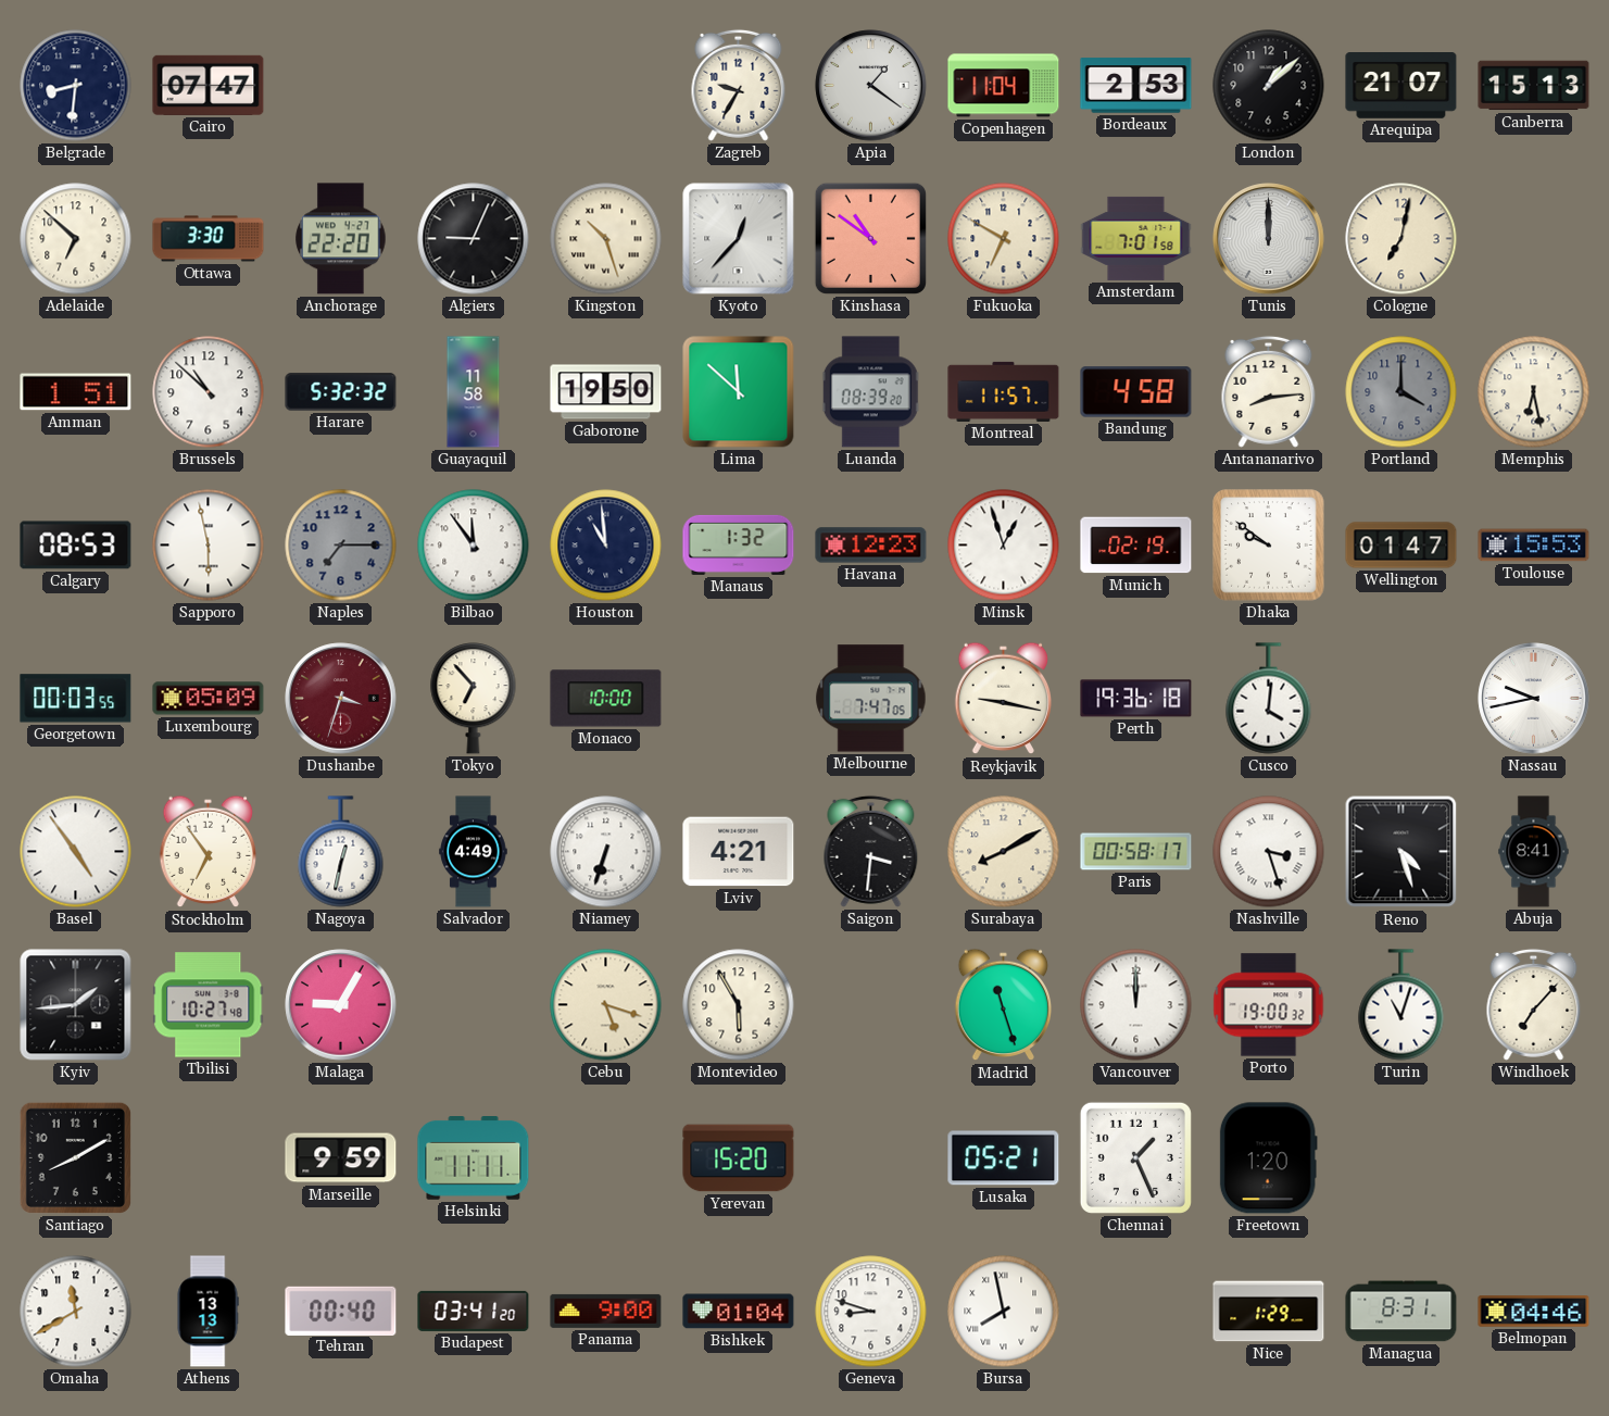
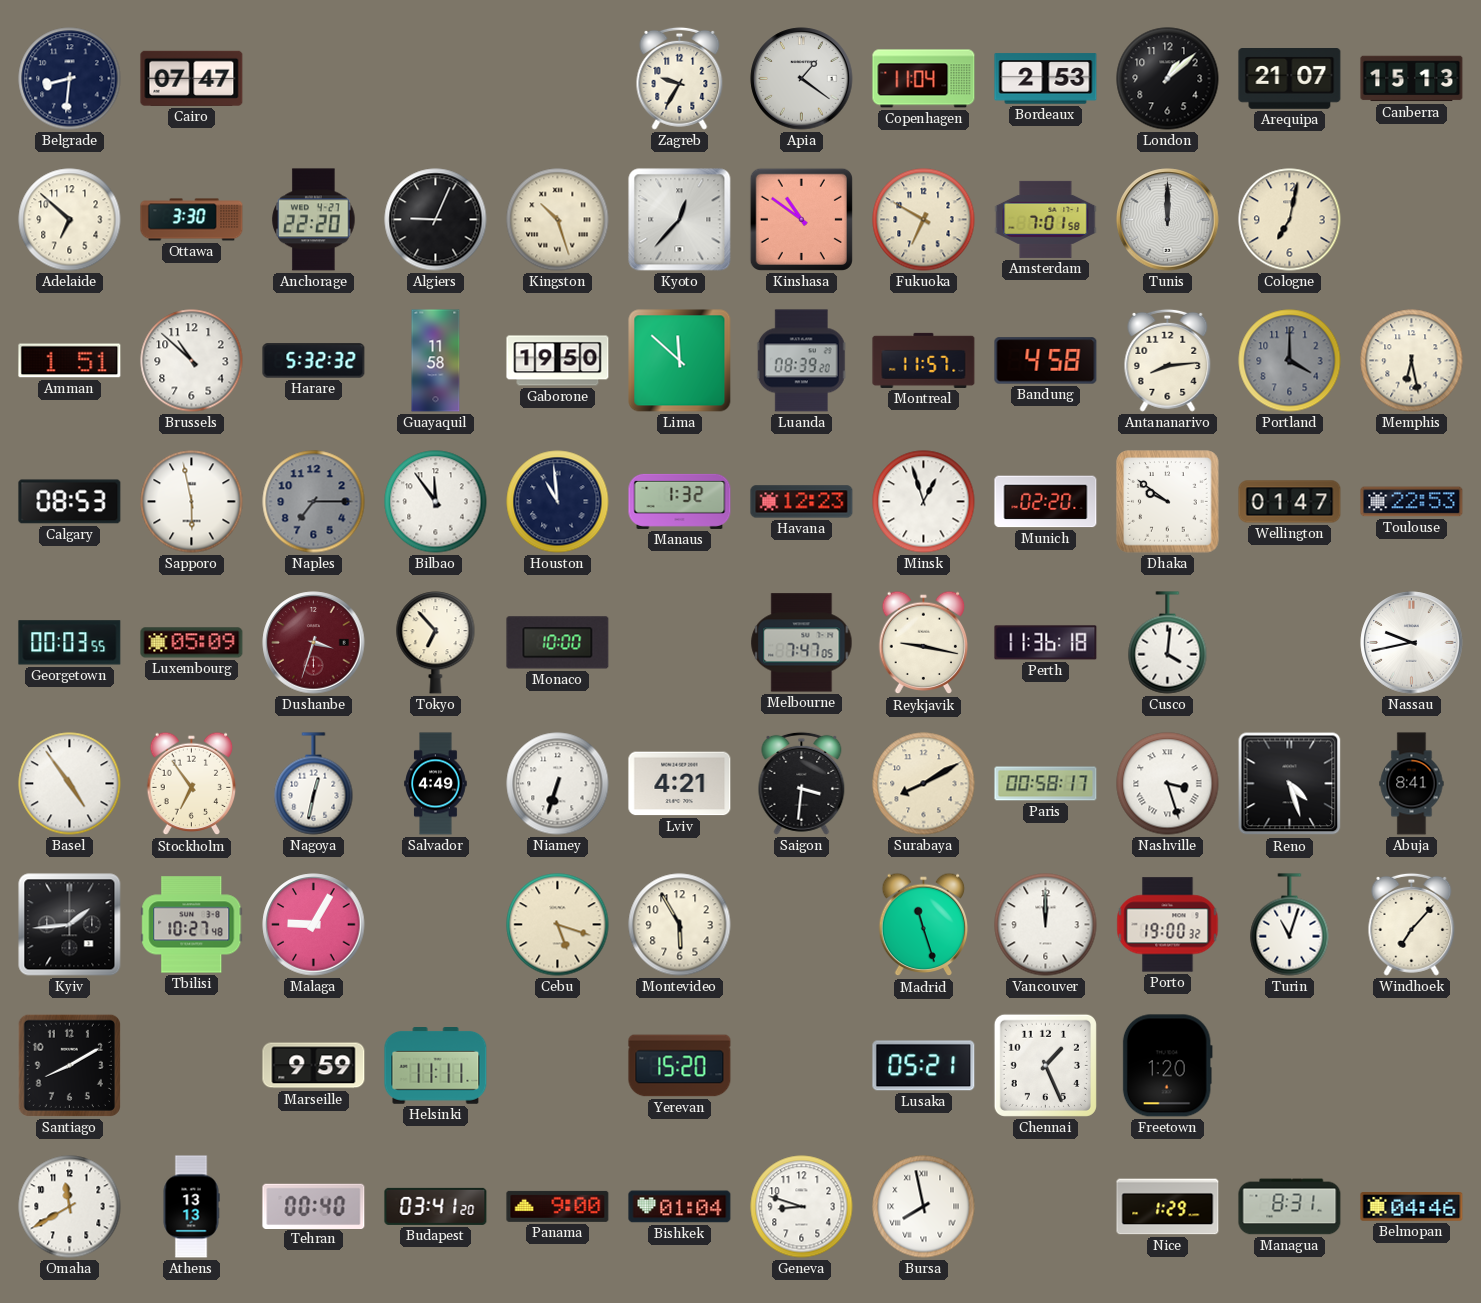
Munich: 02:19 -> 02:20
Toulouse: 15:53 -> 22:53
Perth: 19:36 -> 11:36
